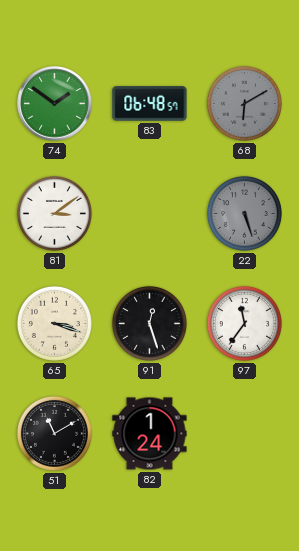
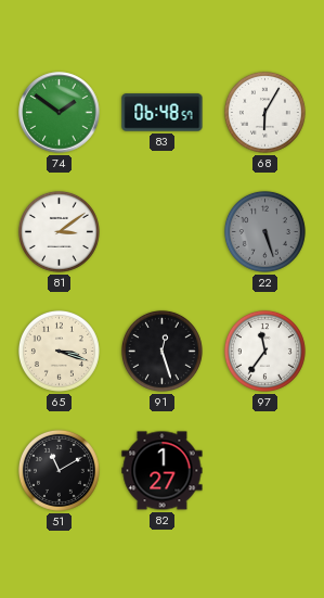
68: 6:10 -> 6:05
68 dial: grey -> white
82: 1:24 -> 1:27
